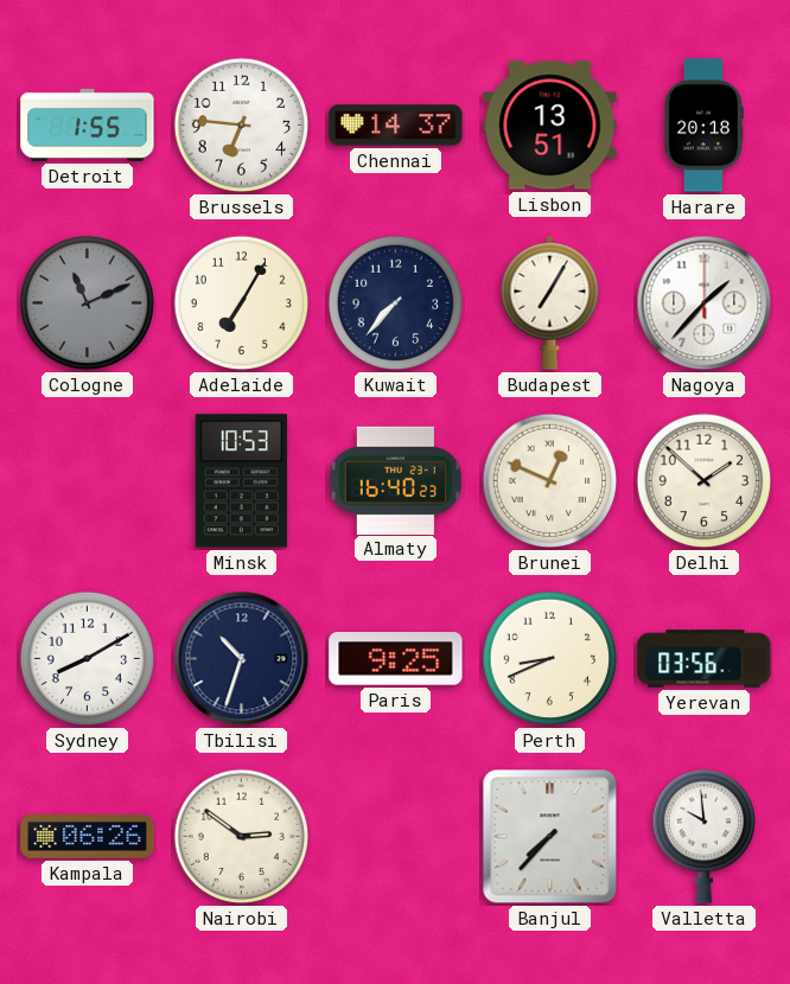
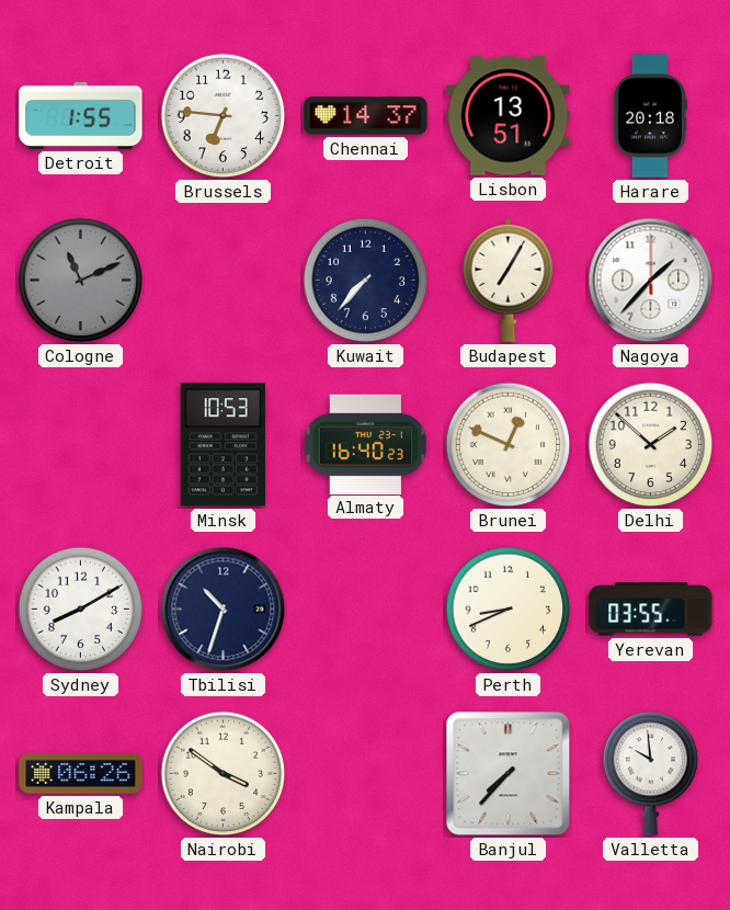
Adelaide: 7:05 -> none
Paris: 9:25 -> none
Yerevan: 03:56 -> 03:55
Nairobi: 2:51 -> 3:51
